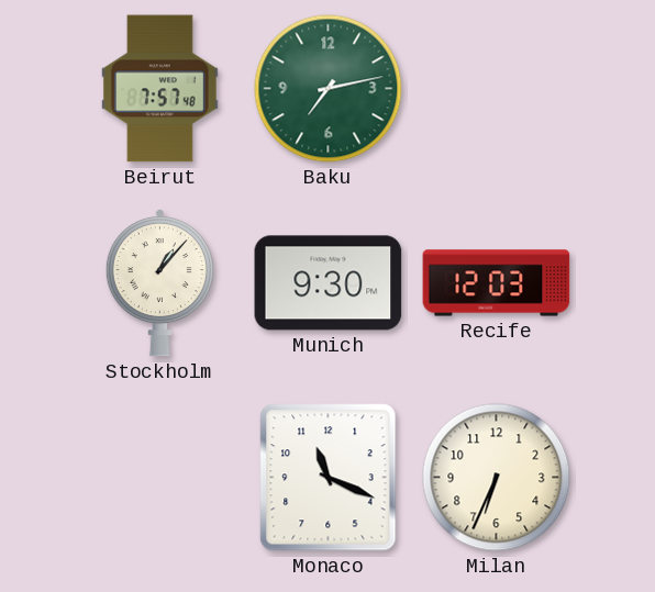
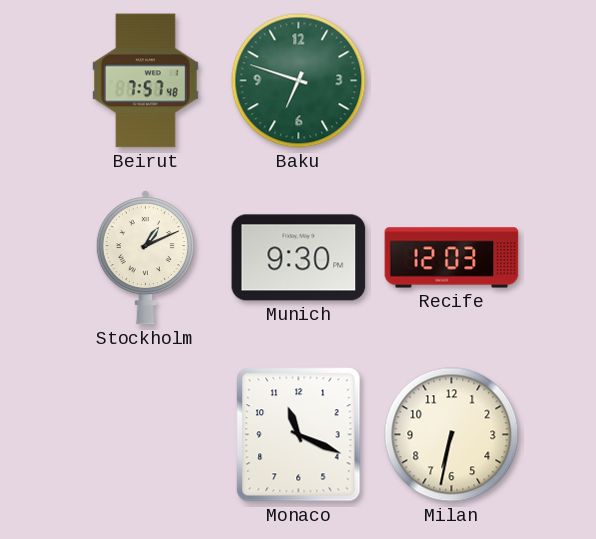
Baku: 7:13 -> 6:48
Stockholm: 1:07 -> 1:11
Milan: 6:34 -> 6:32
